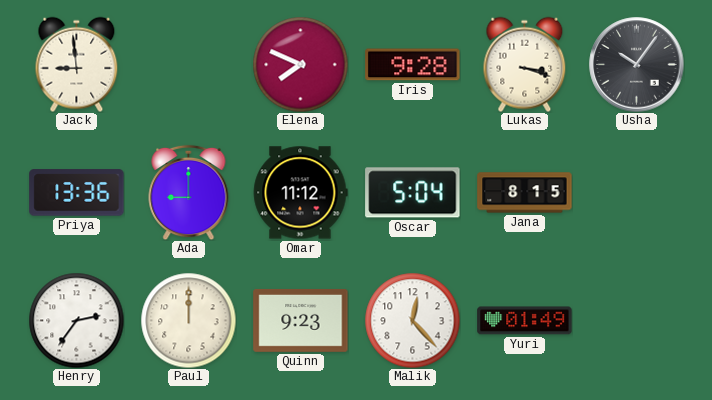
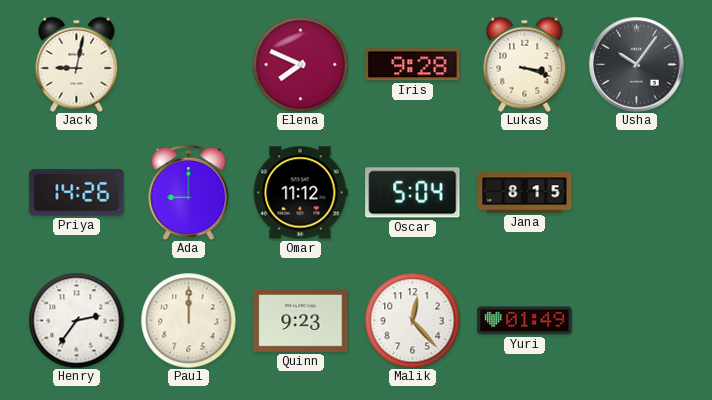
Jack: 8:59 -> 9:02
Priya: 13:36 -> 14:26
